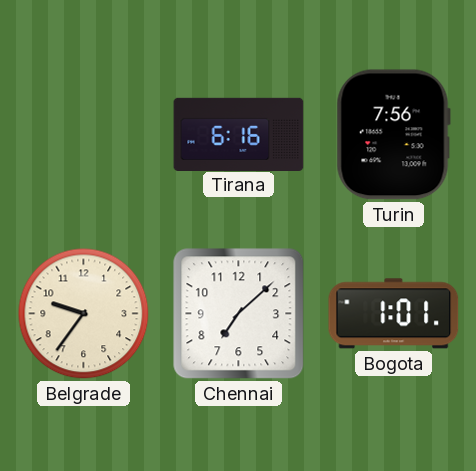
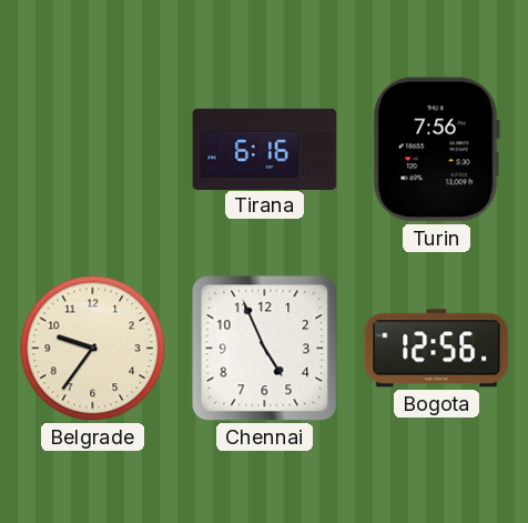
Chennai: 7:08 -> 4:56
Bogota: 1:01 -> 12:56
